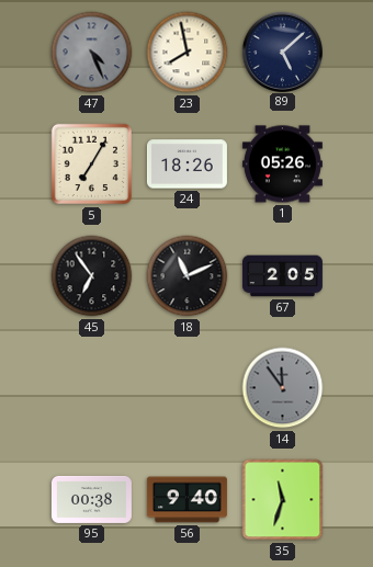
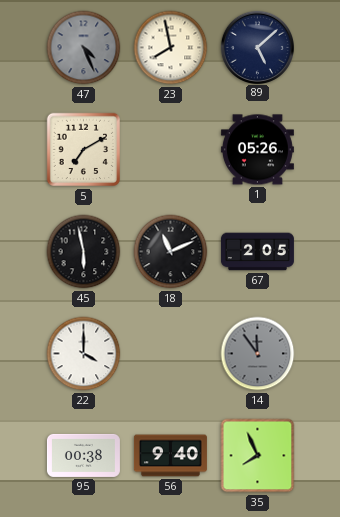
5: 7:05 -> 7:10
24: 18:26 -> none
45: 6:54 -> 5:58
22: none -> 4:00
35: 11:33 -> 7:56
